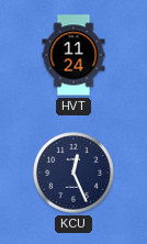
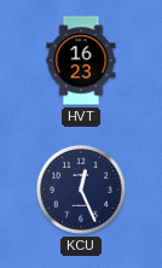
HVT: 11:24 -> 16:23
